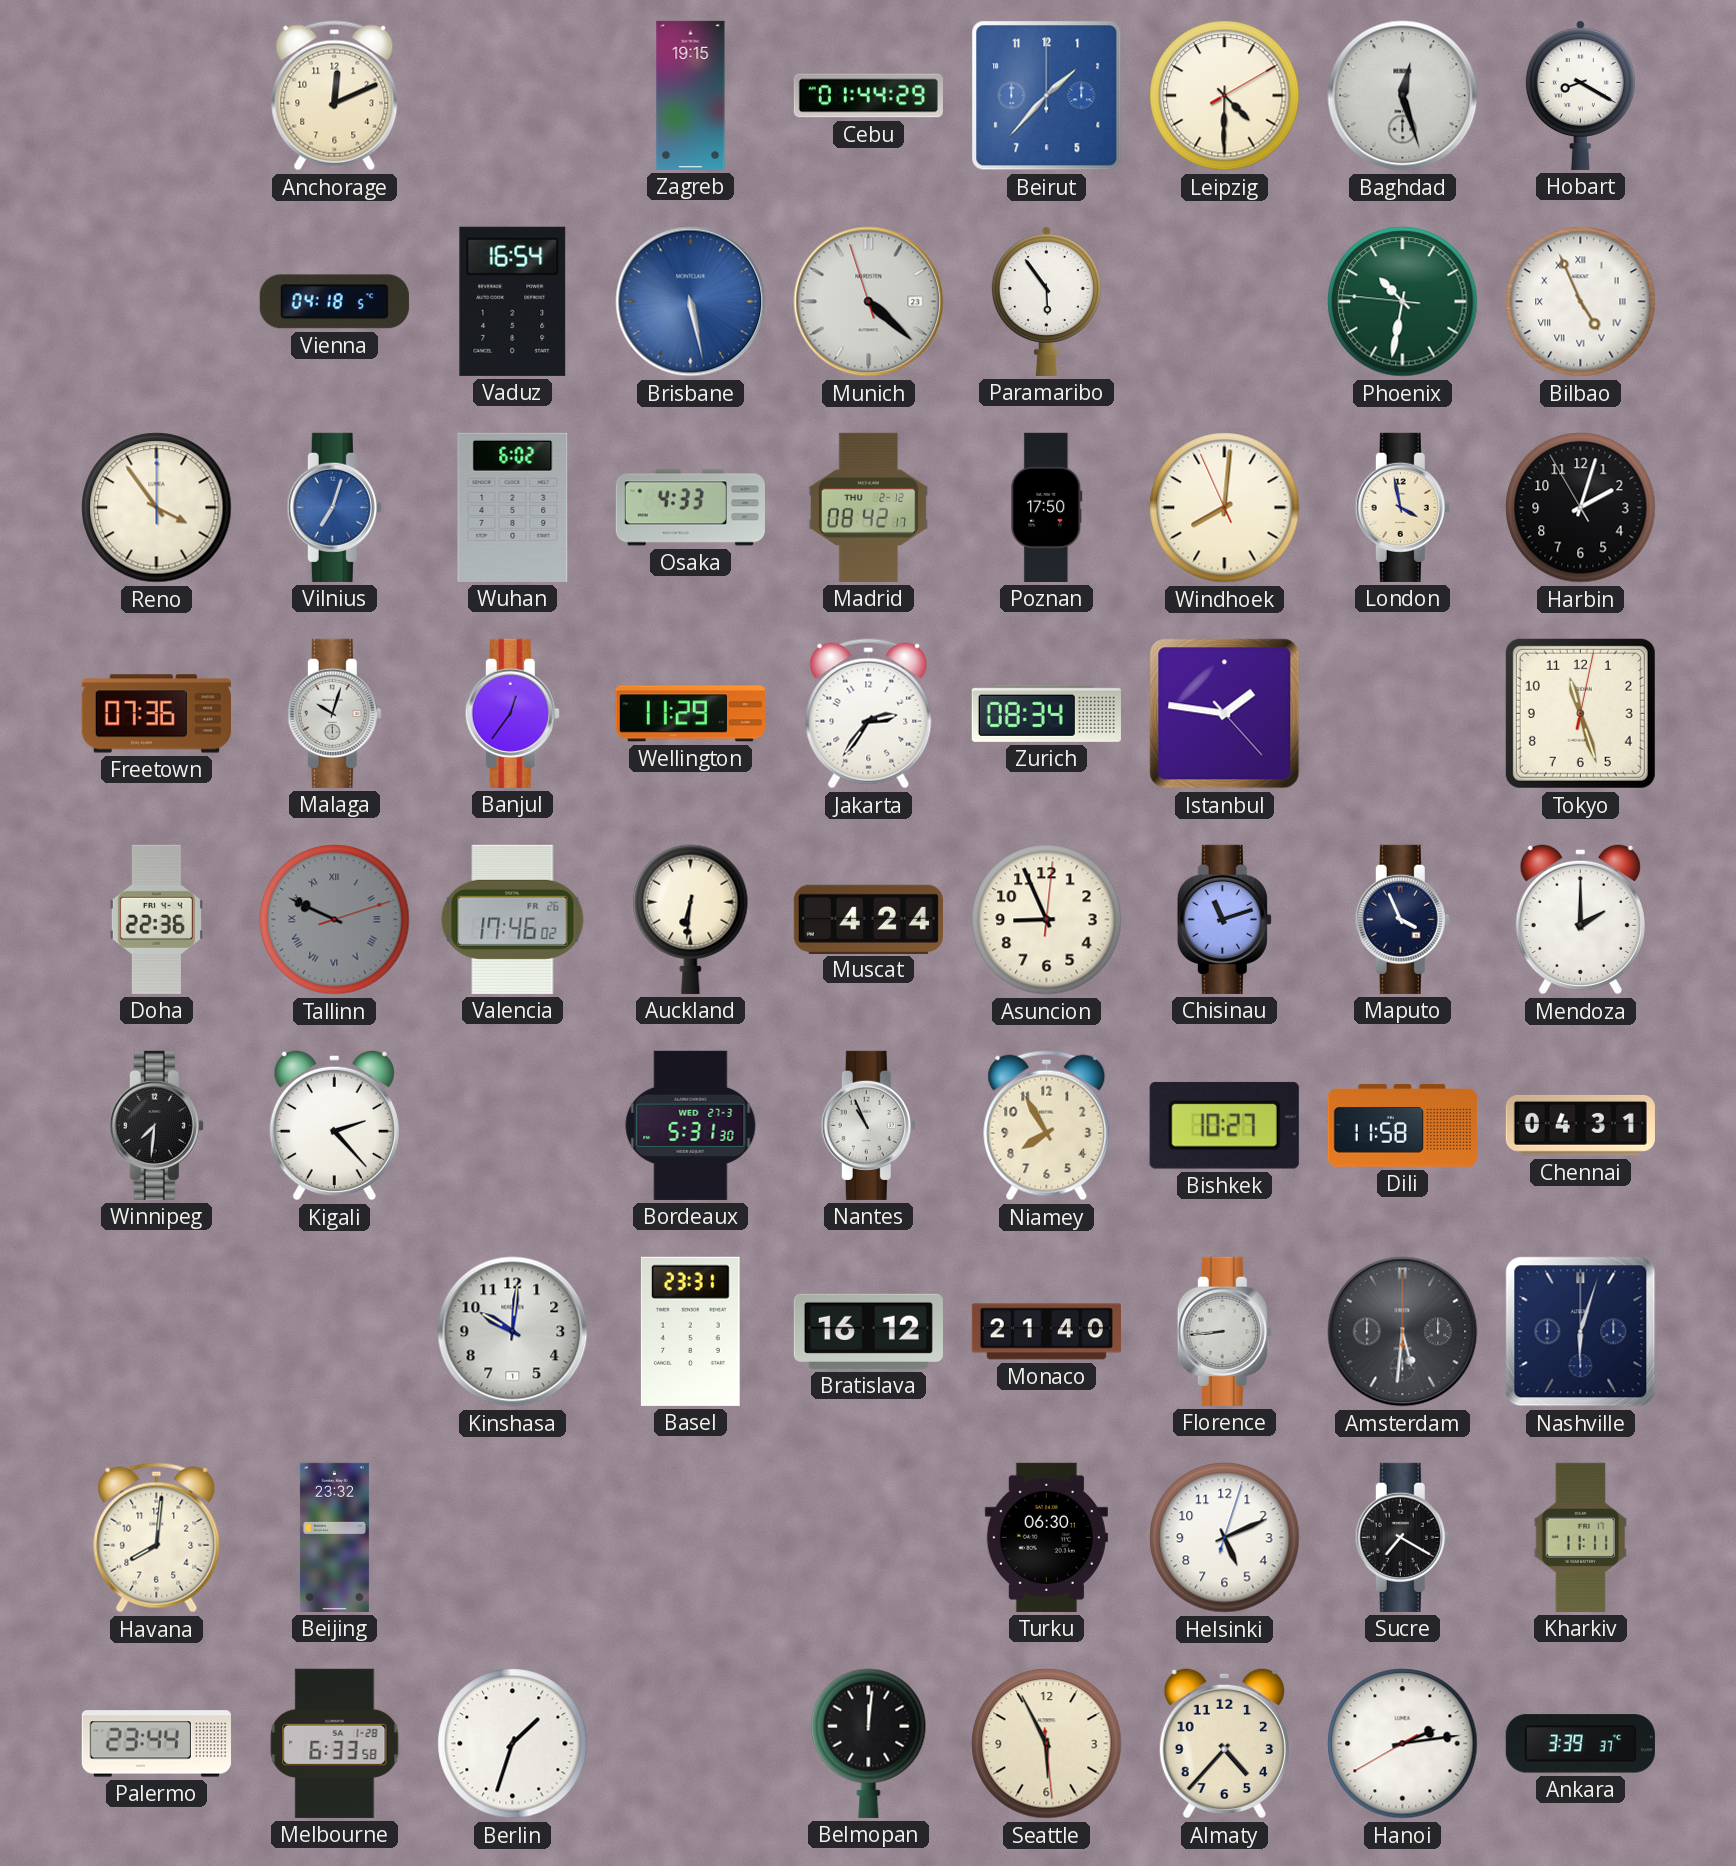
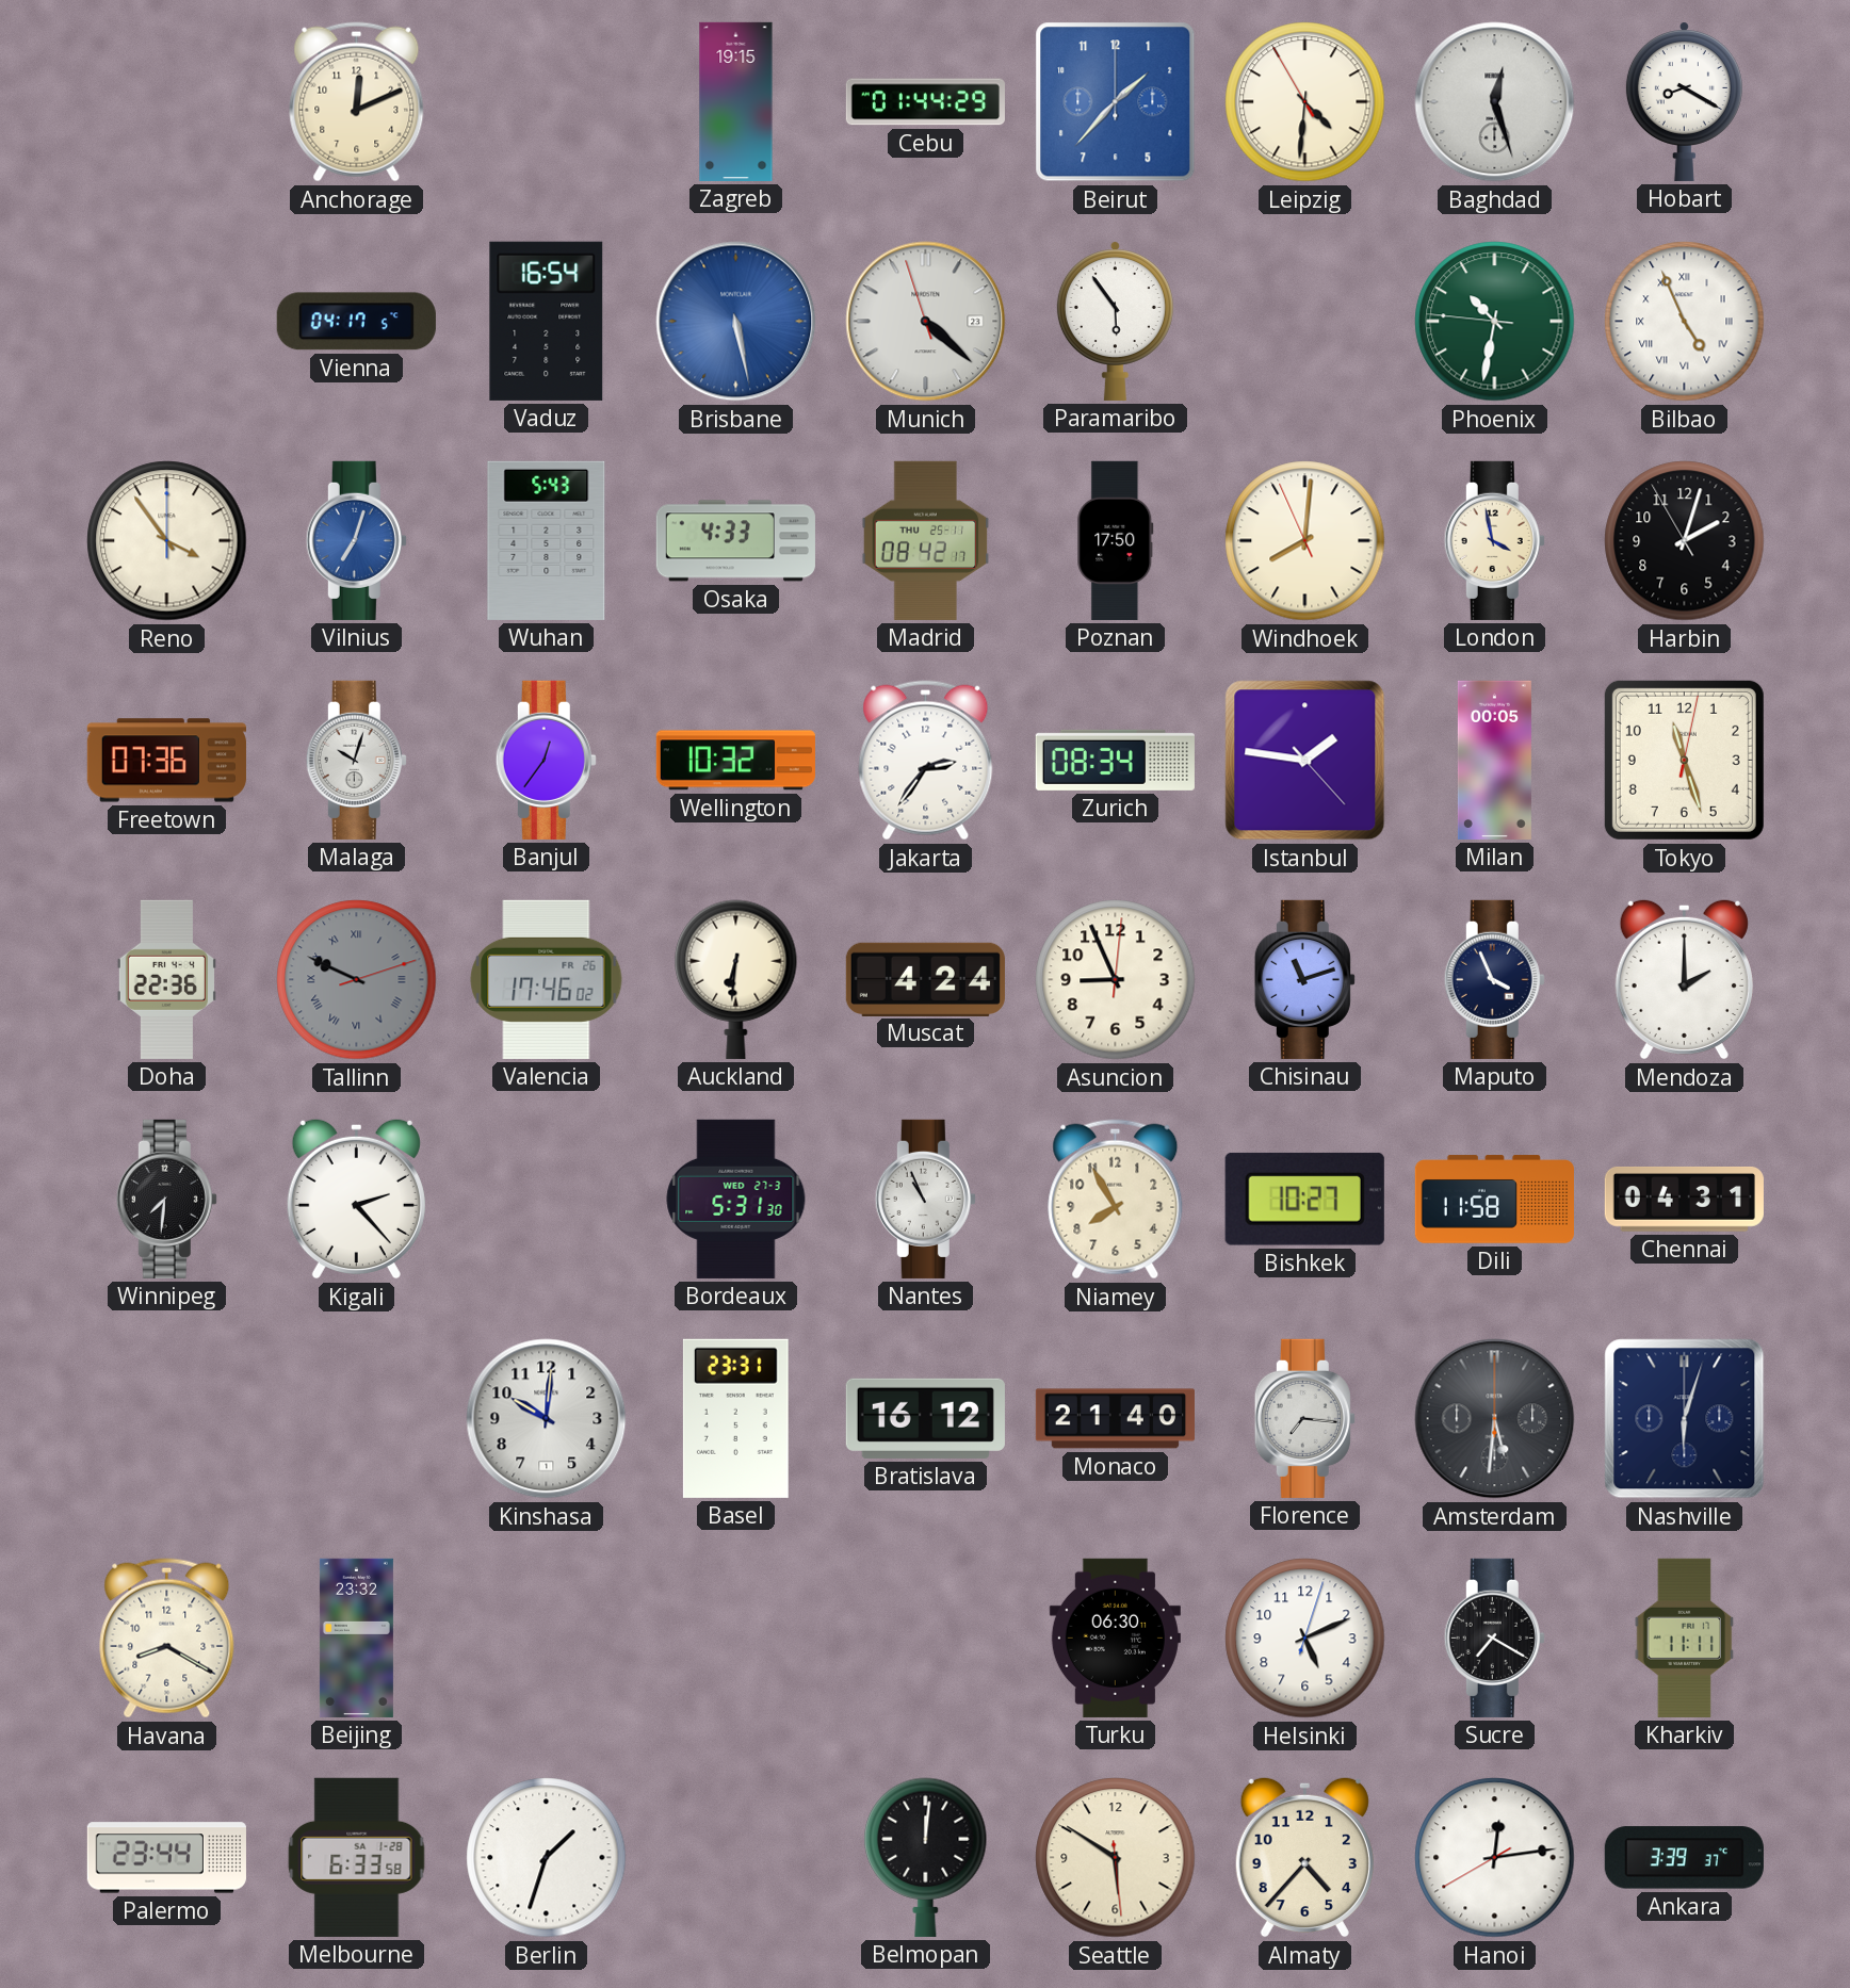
Leipzig: 4:30:10 -> 4:30:55
Vienna: 04:18 -> 04:17
Wuhan: 6:02 -> 5:43
Madrid date: THU 2-12 -> THU 25-11
Wellington: 11:29 -> 10:32
Milan: none -> 00:05
Florence: 8:44 -> 7:16
Havana: 8:01 -> 8:20
Seattle: 5:55 -> 5:50
Hanoi: 2:13 -> 12:13
